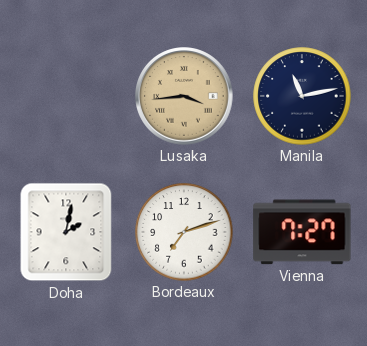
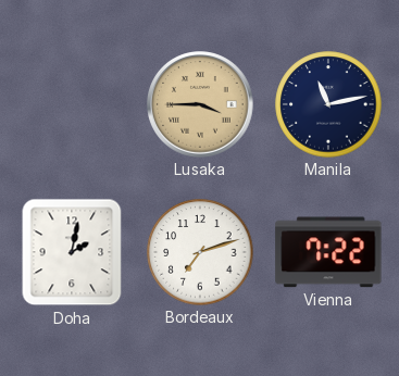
Lusaka: 3:44 -> 3:45
Vienna: 7:27 -> 7:22
